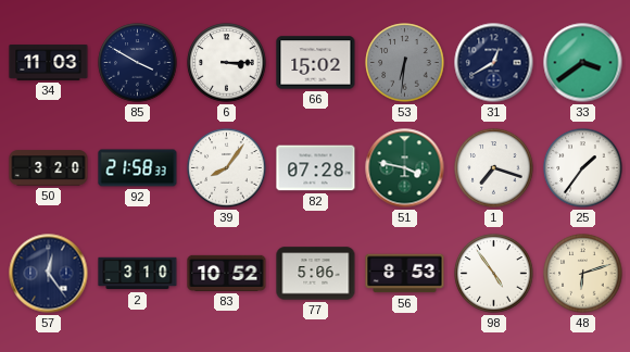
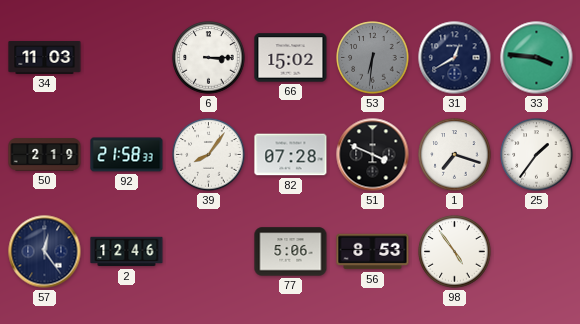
85: 3:50 -> none
33: 3:39 -> 3:46
50: 3:20 -> 2:19
51: 3:47 -> 3:49
51 dial: green -> black
2: 3:10 -> 12:46
83: 10:52 -> none
48: 6:12 -> none
